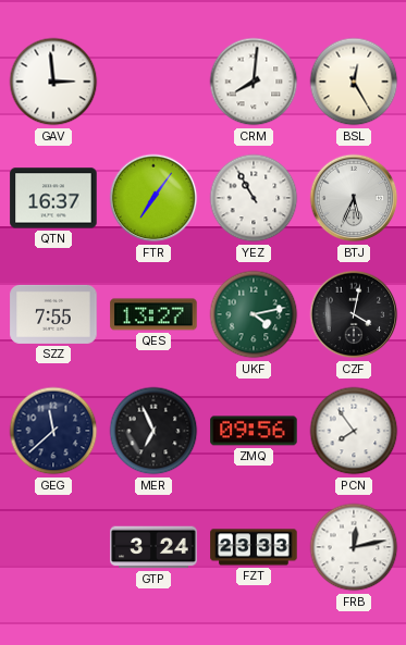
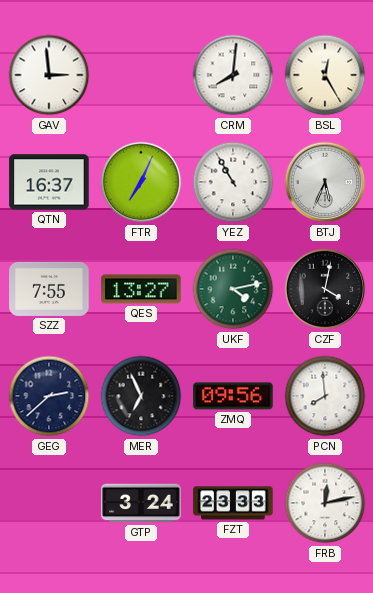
FTR: 7:06 -> 7:04
GEG: 11:38 -> 2:38
PCN: 7:54 -> 7:59
